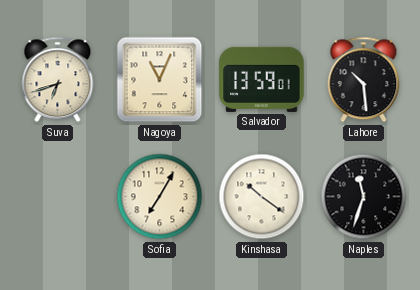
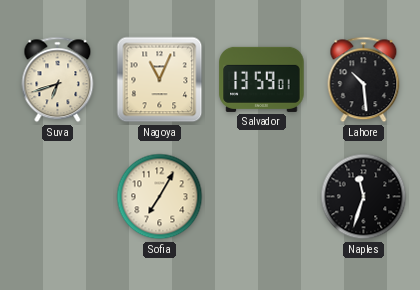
Kinshasa: 10:21 -> none
